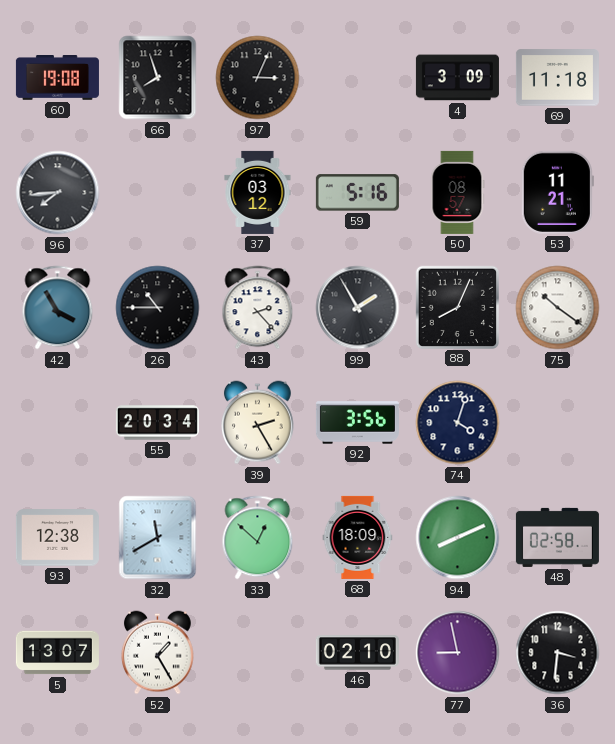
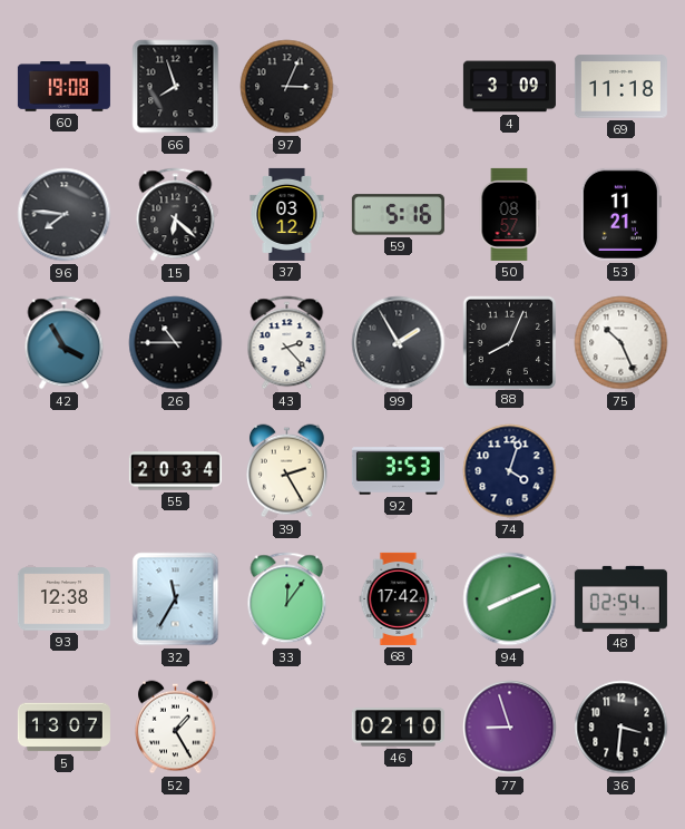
96: 7:44 -> 7:46
15: none -> 6:22
75: 10:21 -> 10:26
92: 3:56 -> 3:53
32: 11:40 -> 11:35
33: 12:52 -> 12:06
68: 18:09 -> 17:42
48: 02:58 -> 02:54
77: 8:58 -> 8:57
